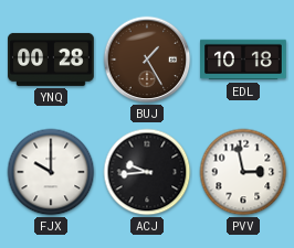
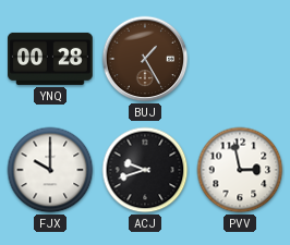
EDL: 10:18 -> none
ACJ: 9:44 -> 9:42
